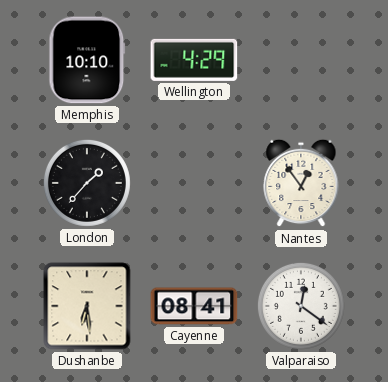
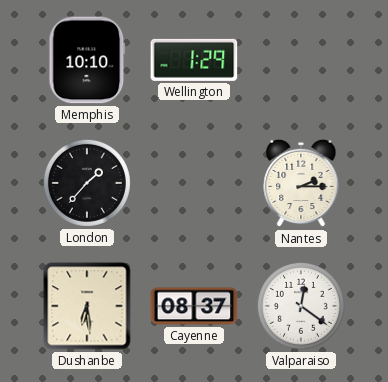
Wellington: 4:29 -> 1:29
Nantes: 12:54 -> 2:15
Cayenne: 08:41 -> 08:37
